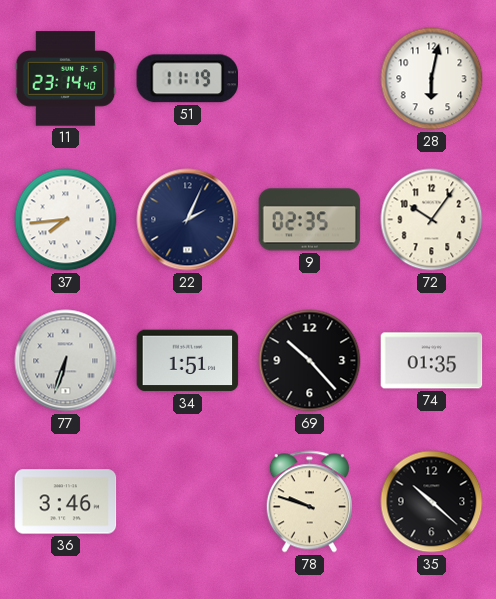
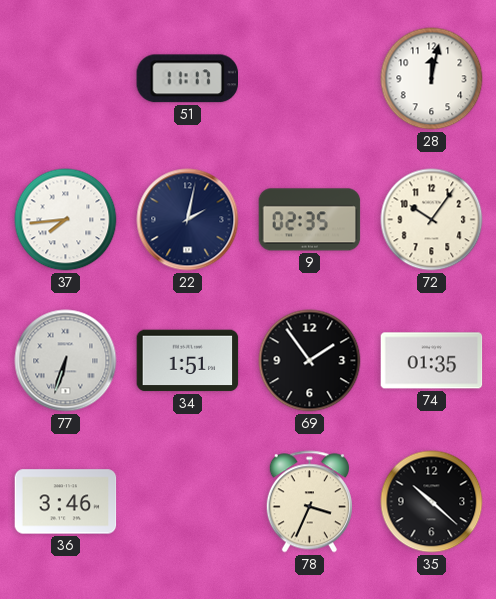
11: 23:14 -> none
51: 11:19 -> 11:17
28: 6:02 -> 12:02
22: 2:04 -> 2:02
69: 10:23 -> 1:54
78: 9:48 -> 3:34
